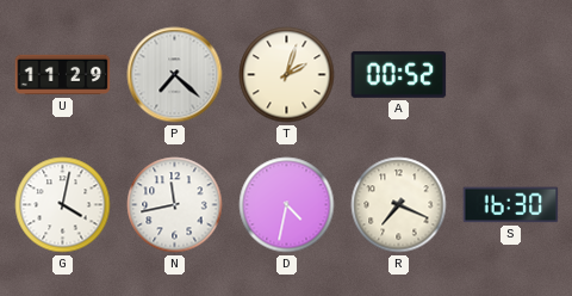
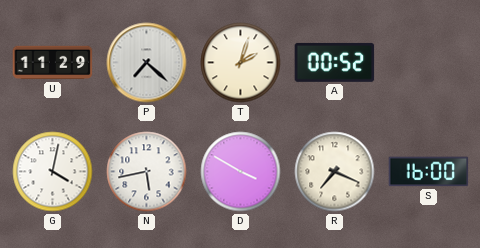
N: 11:43 -> 5:43
D: 4:32 -> 3:50
S: 16:30 -> 16:00
